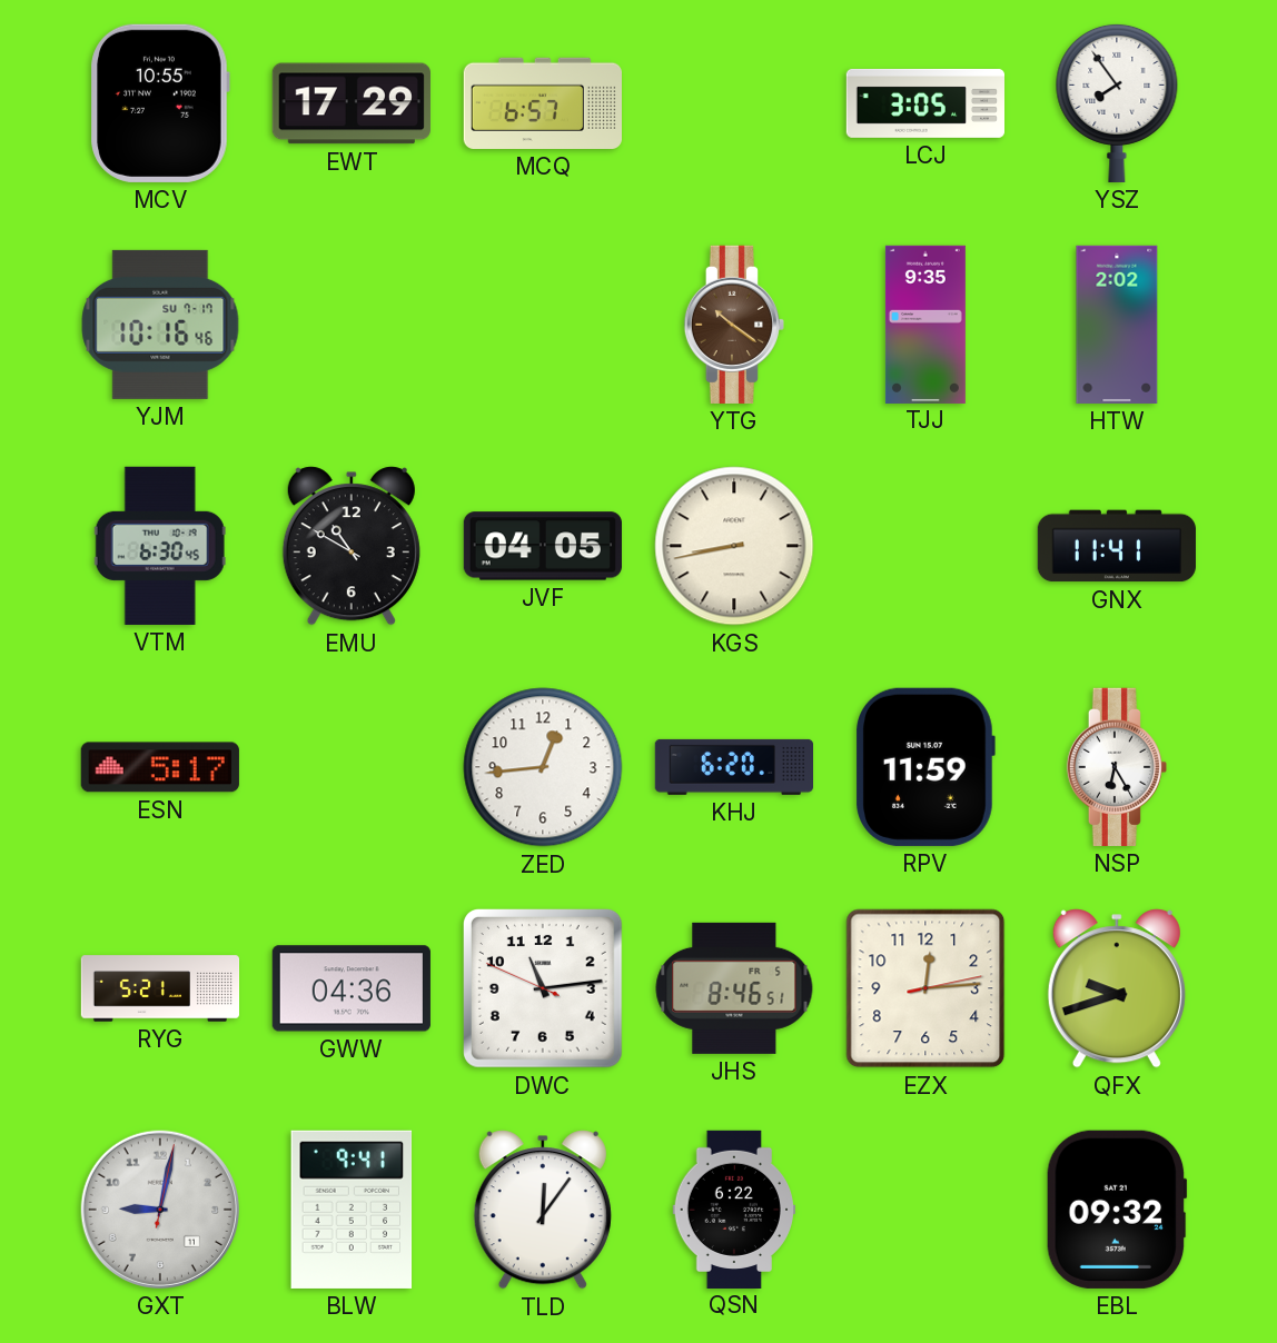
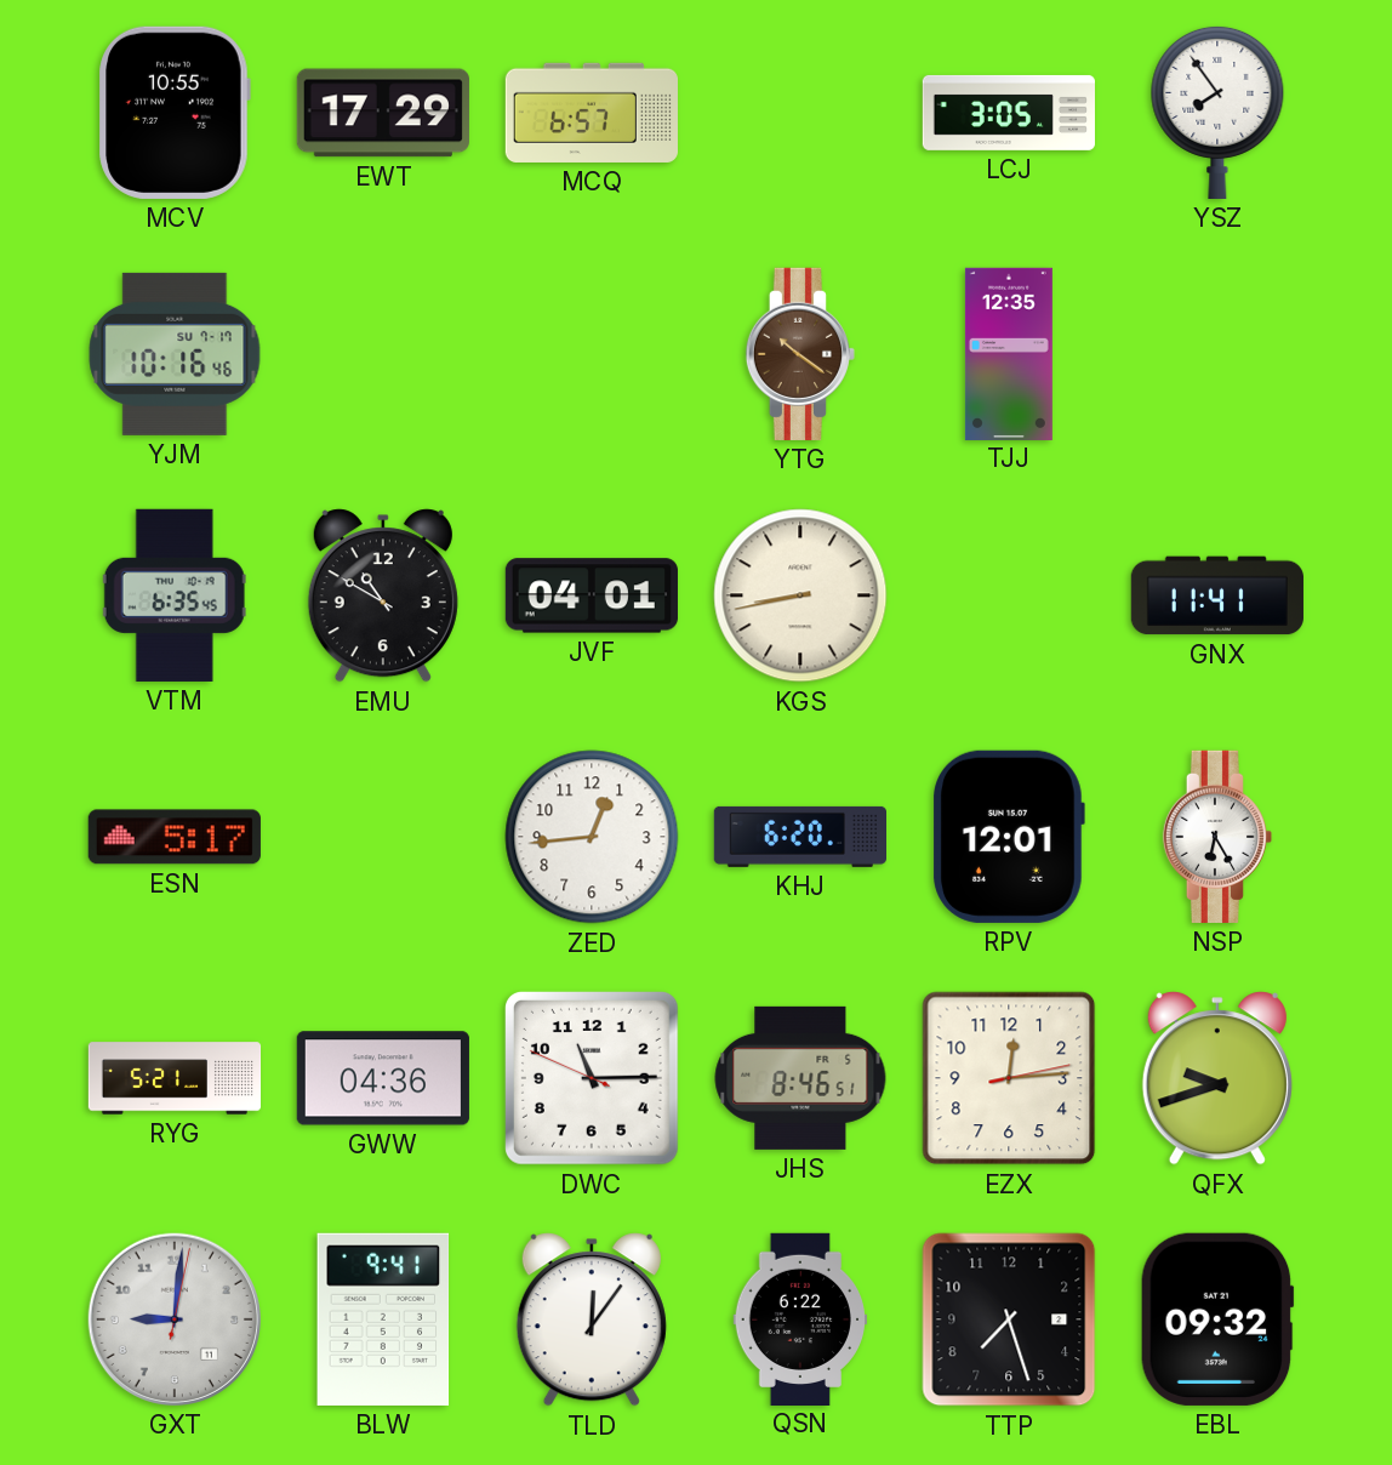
TJJ: 9:35 -> 12:35
HTW: 2:02 -> none
VTM: 6:30 -> 6:35
JVF: 04:05 -> 04:01
RPV: 11:59 -> 12:01
DWC: 11:13 -> 11:14
GXT: 9:02 -> 9:01
TTP: none -> 7:27
